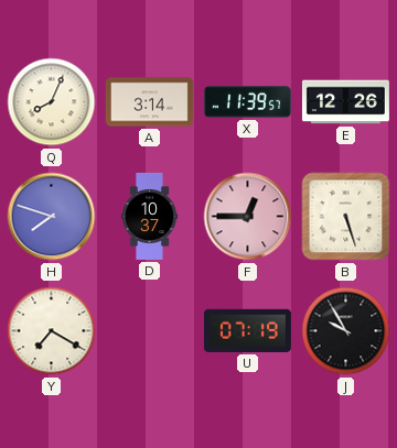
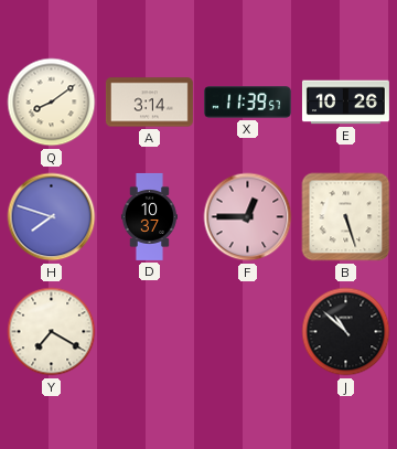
Q: 8:04 -> 8:09
E: 12:26 -> 10:26
U: 07:19 -> none
J: 9:55 -> 10:52
